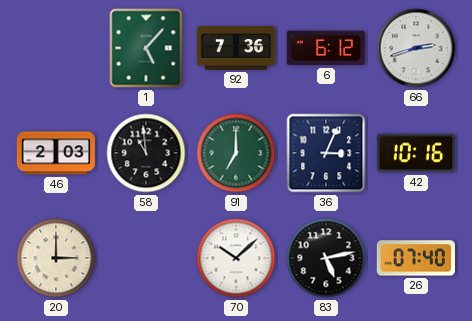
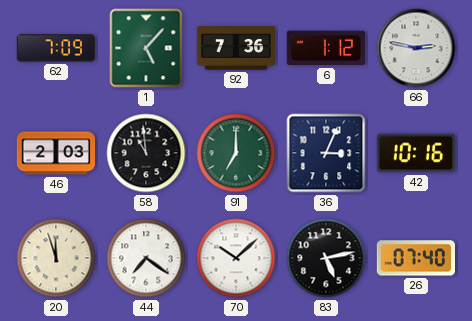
62: none -> 7:09
6: 6:12 -> 1:12
66: 2:42 -> 2:47
20: 3:00 -> 11:57
44: none -> 7:21
